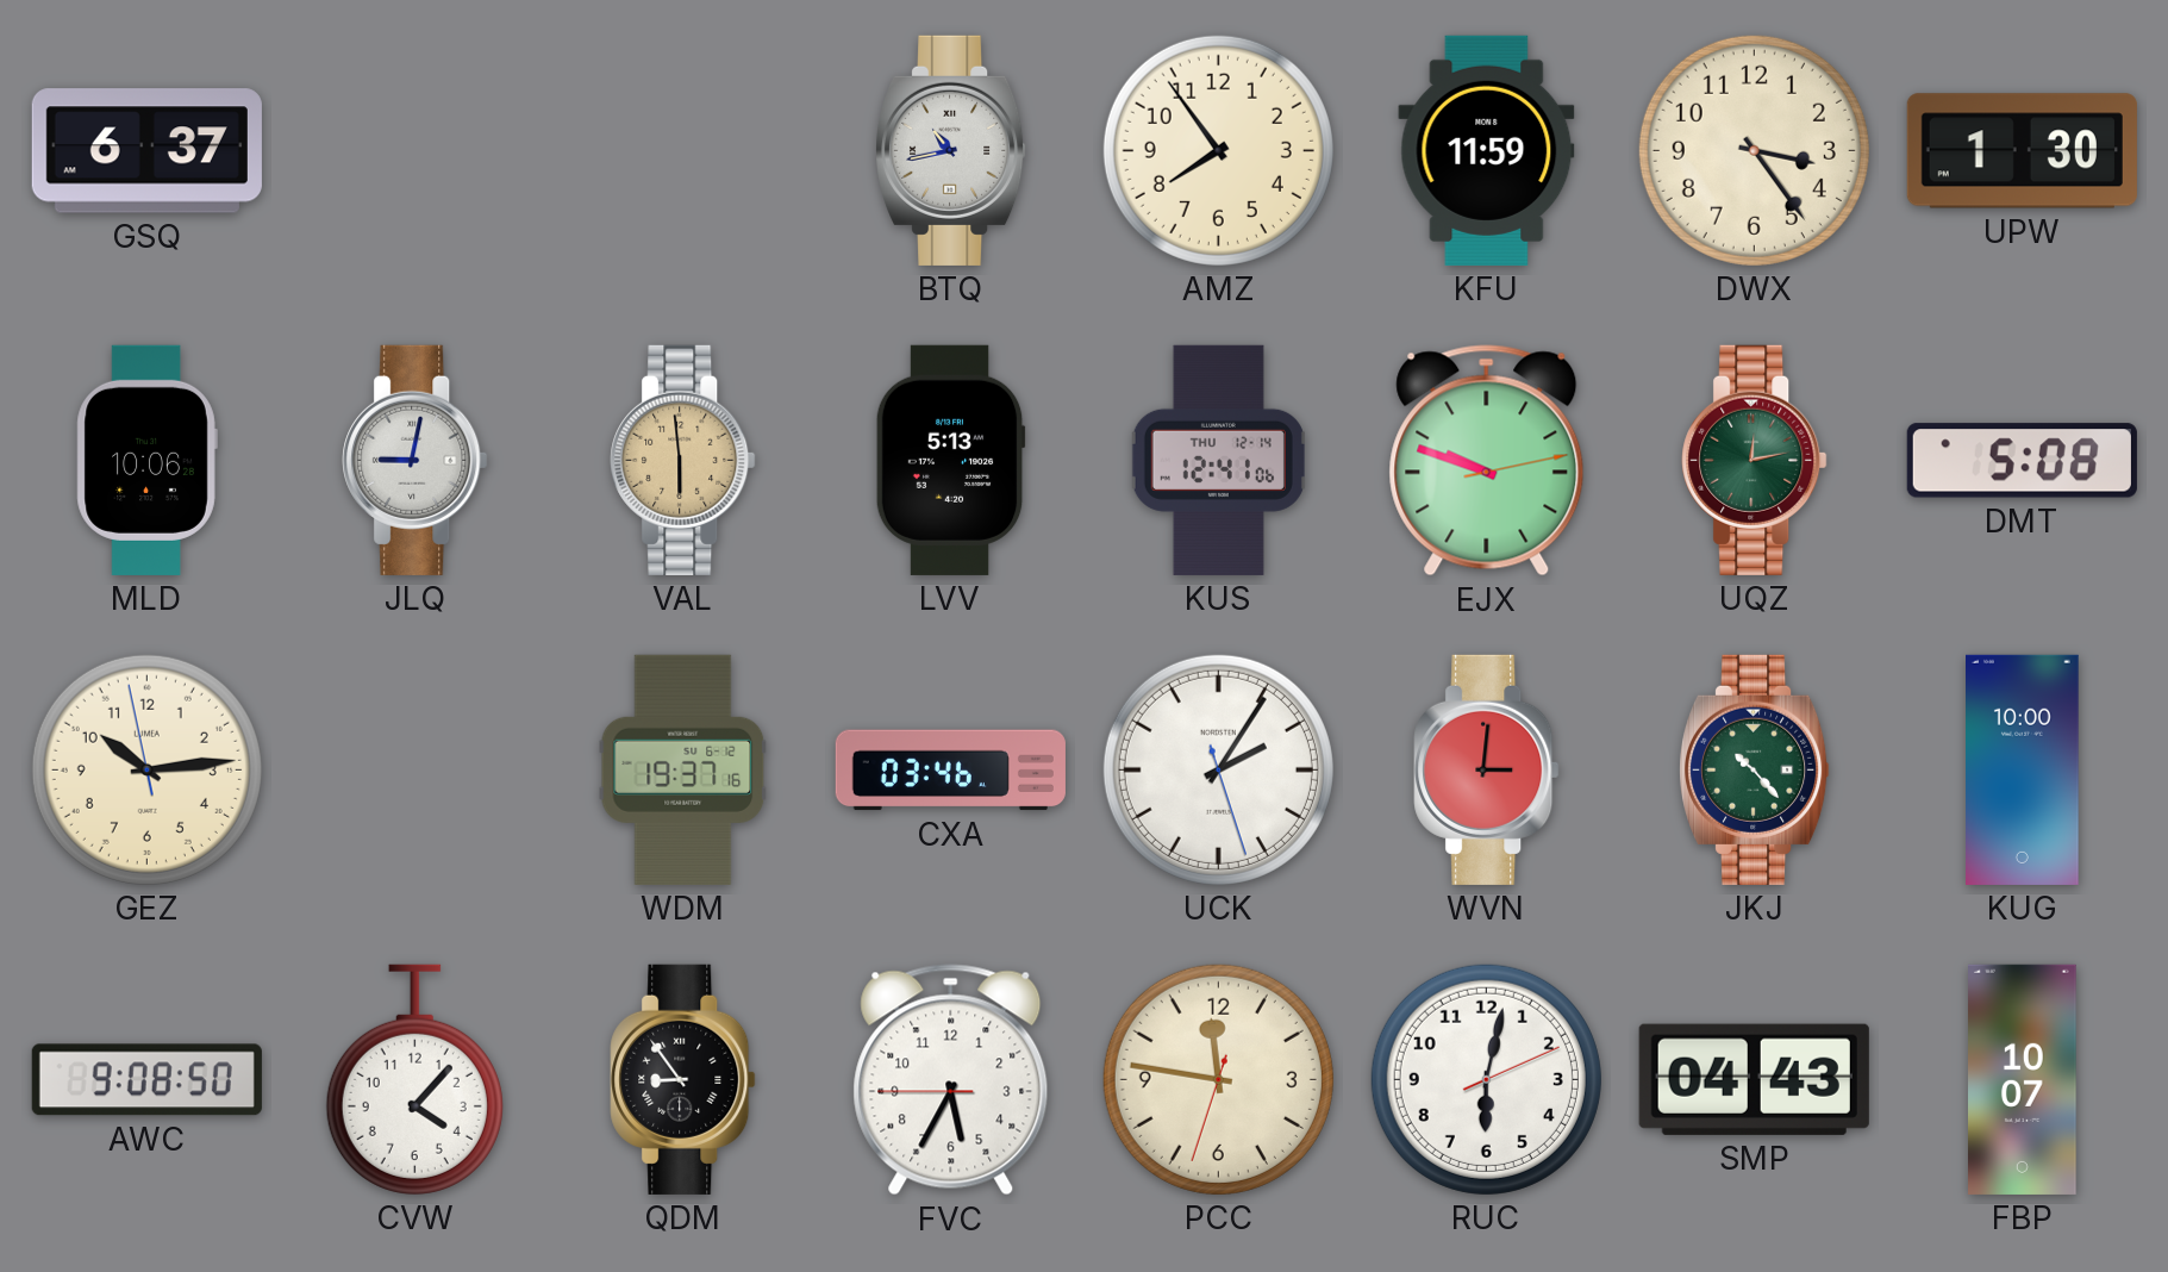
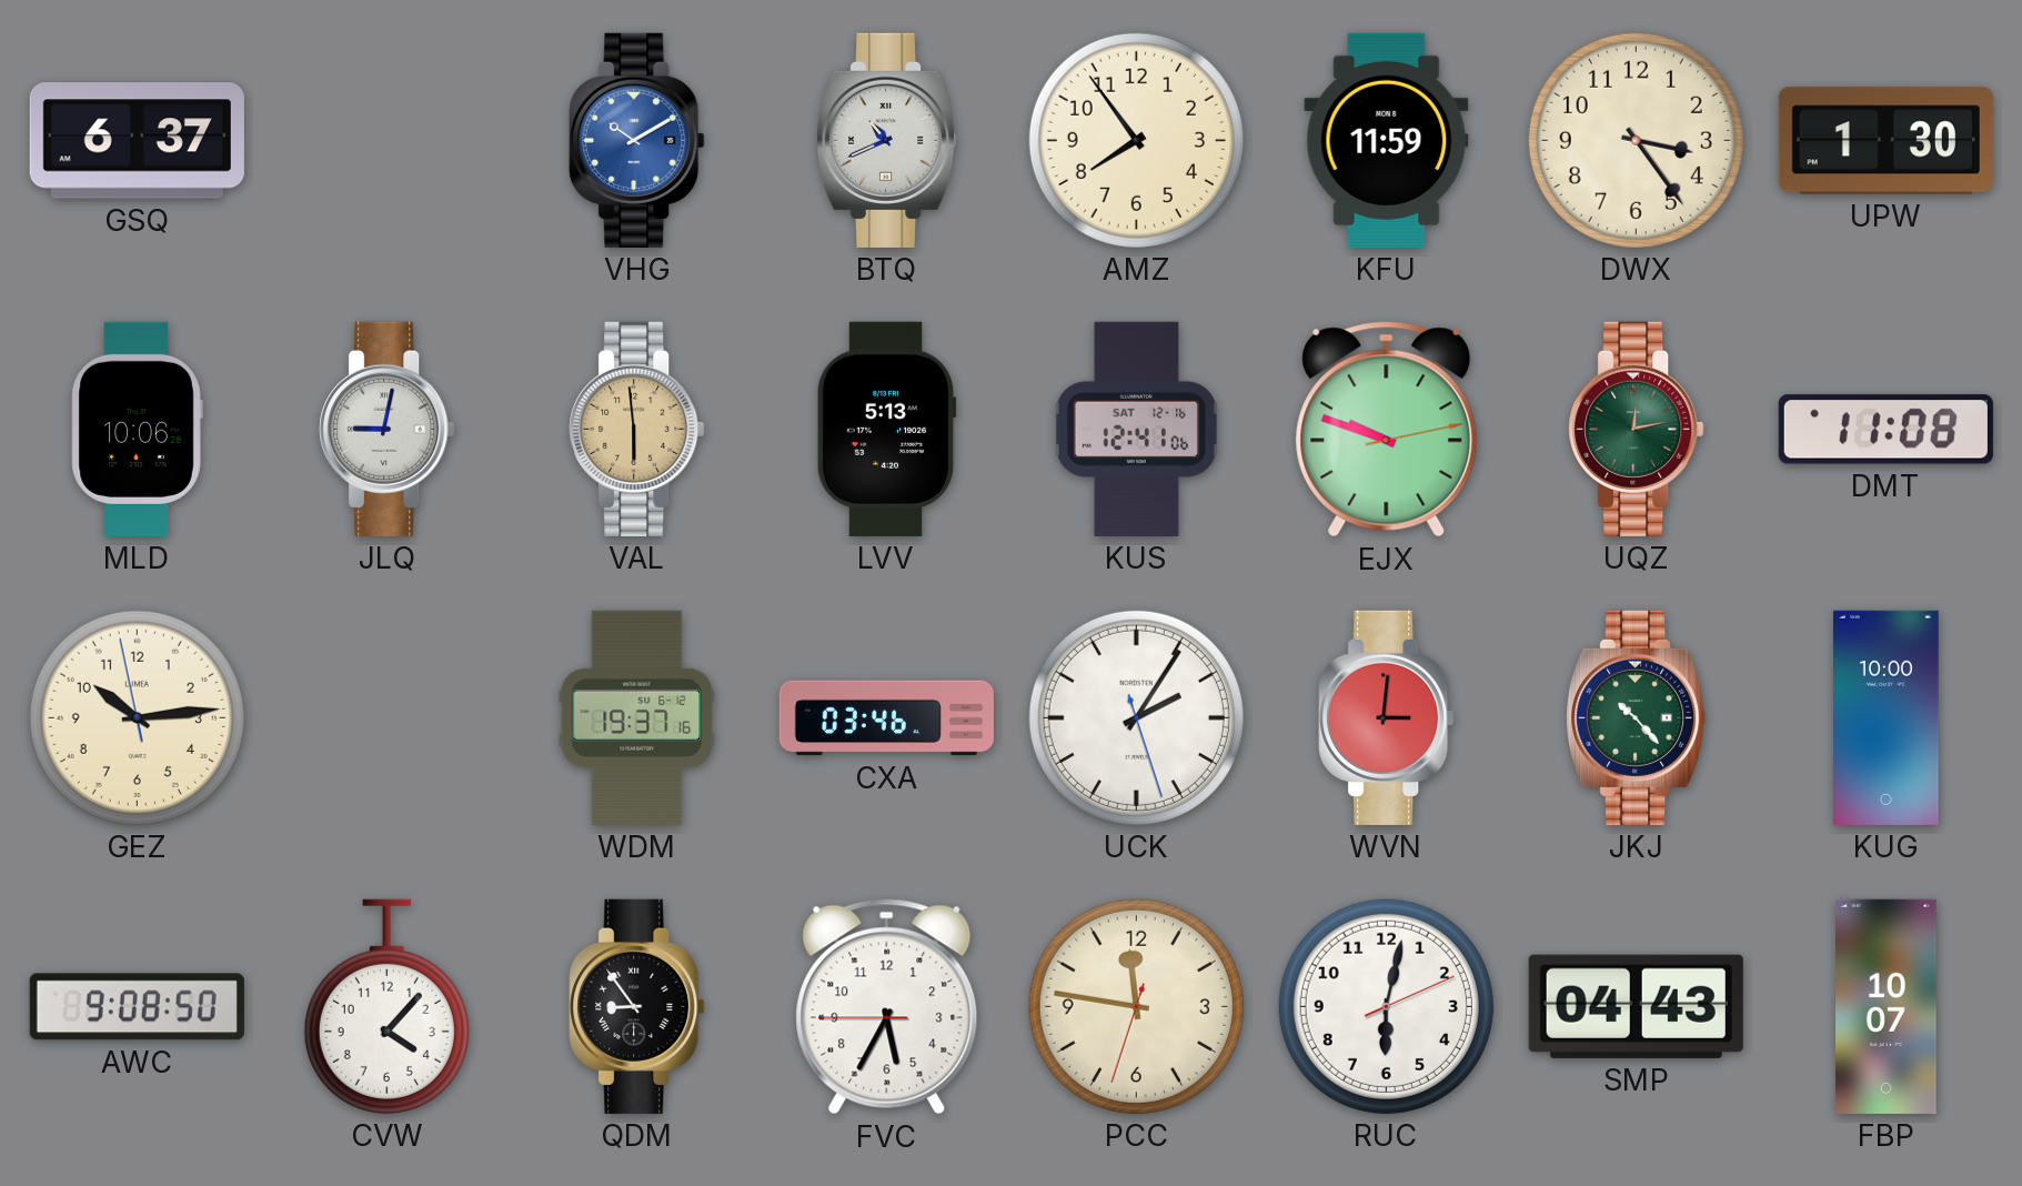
VHG: none -> 10:10
BTQ: 10:43 -> 10:41
KUS date: THU 12-14 -> SAT 12-16
DMT: 5:08 -> 11:08
